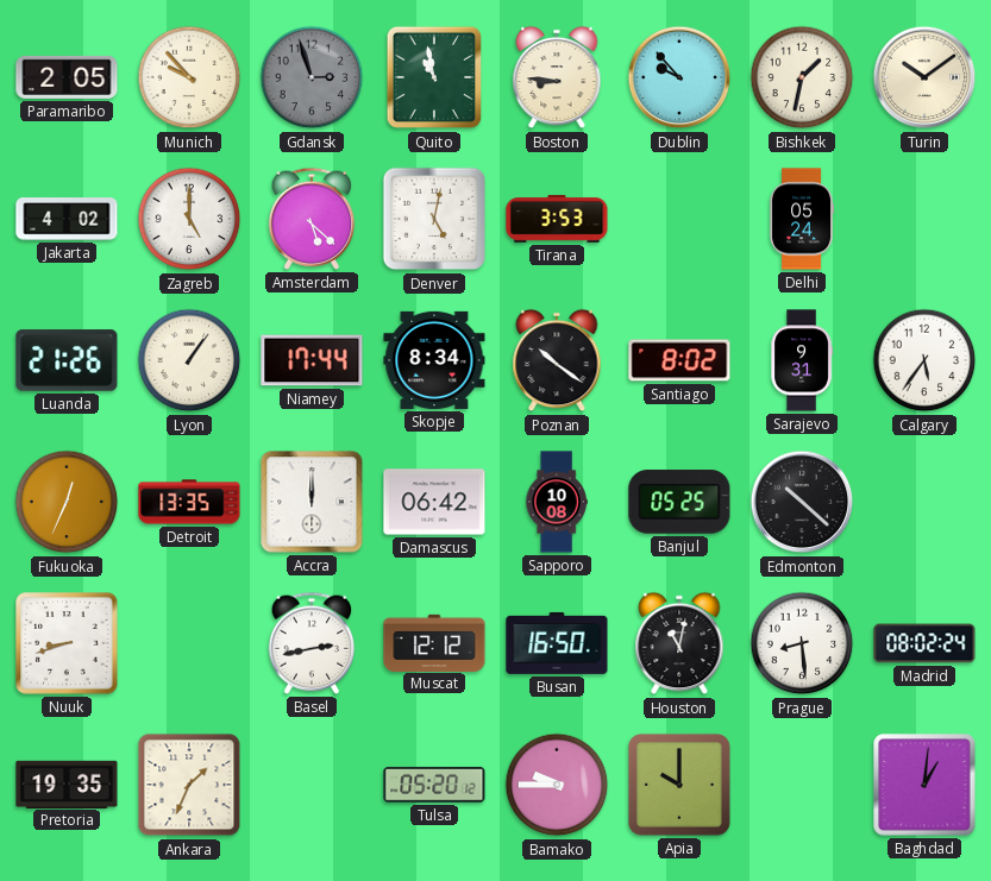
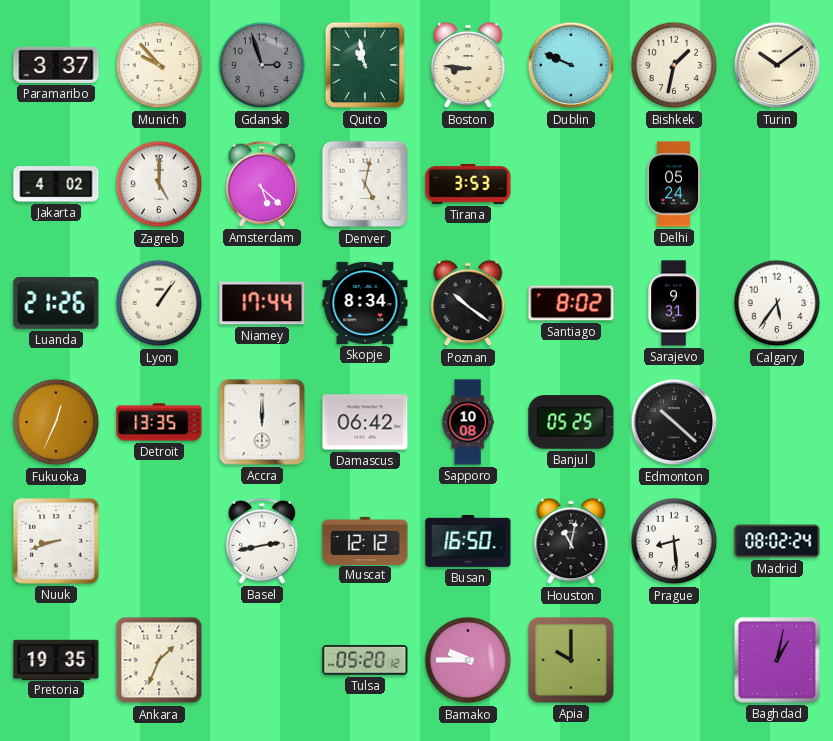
Paramaribo: 2:05 -> 3:37
Dublin: 9:53 -> 9:49
Baghdad: 1:01 -> 1:02
